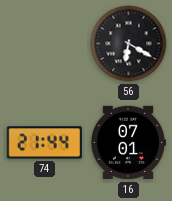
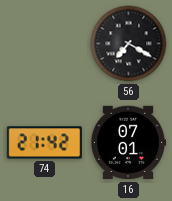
56: 6:20 -> 7:20
74: 21:44 -> 21:42
